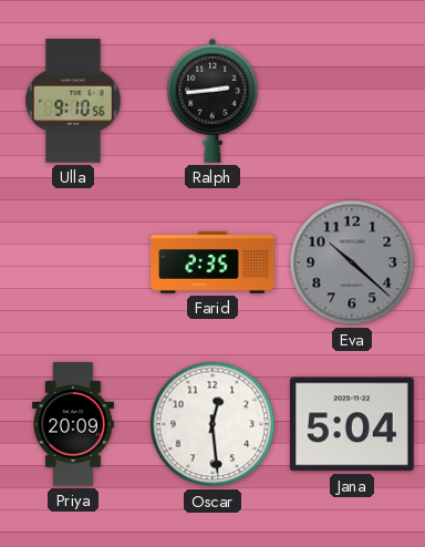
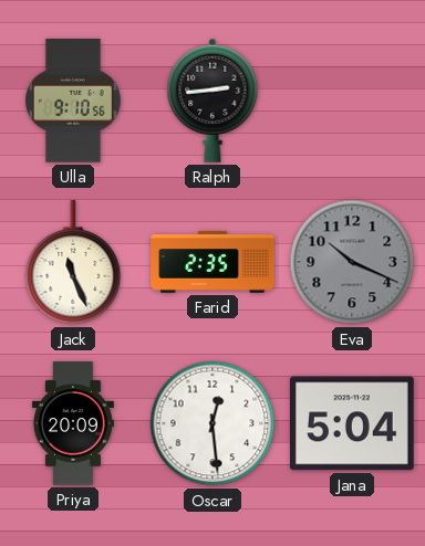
Jack: none -> 11:26
Eva: 10:22 -> 10:19
